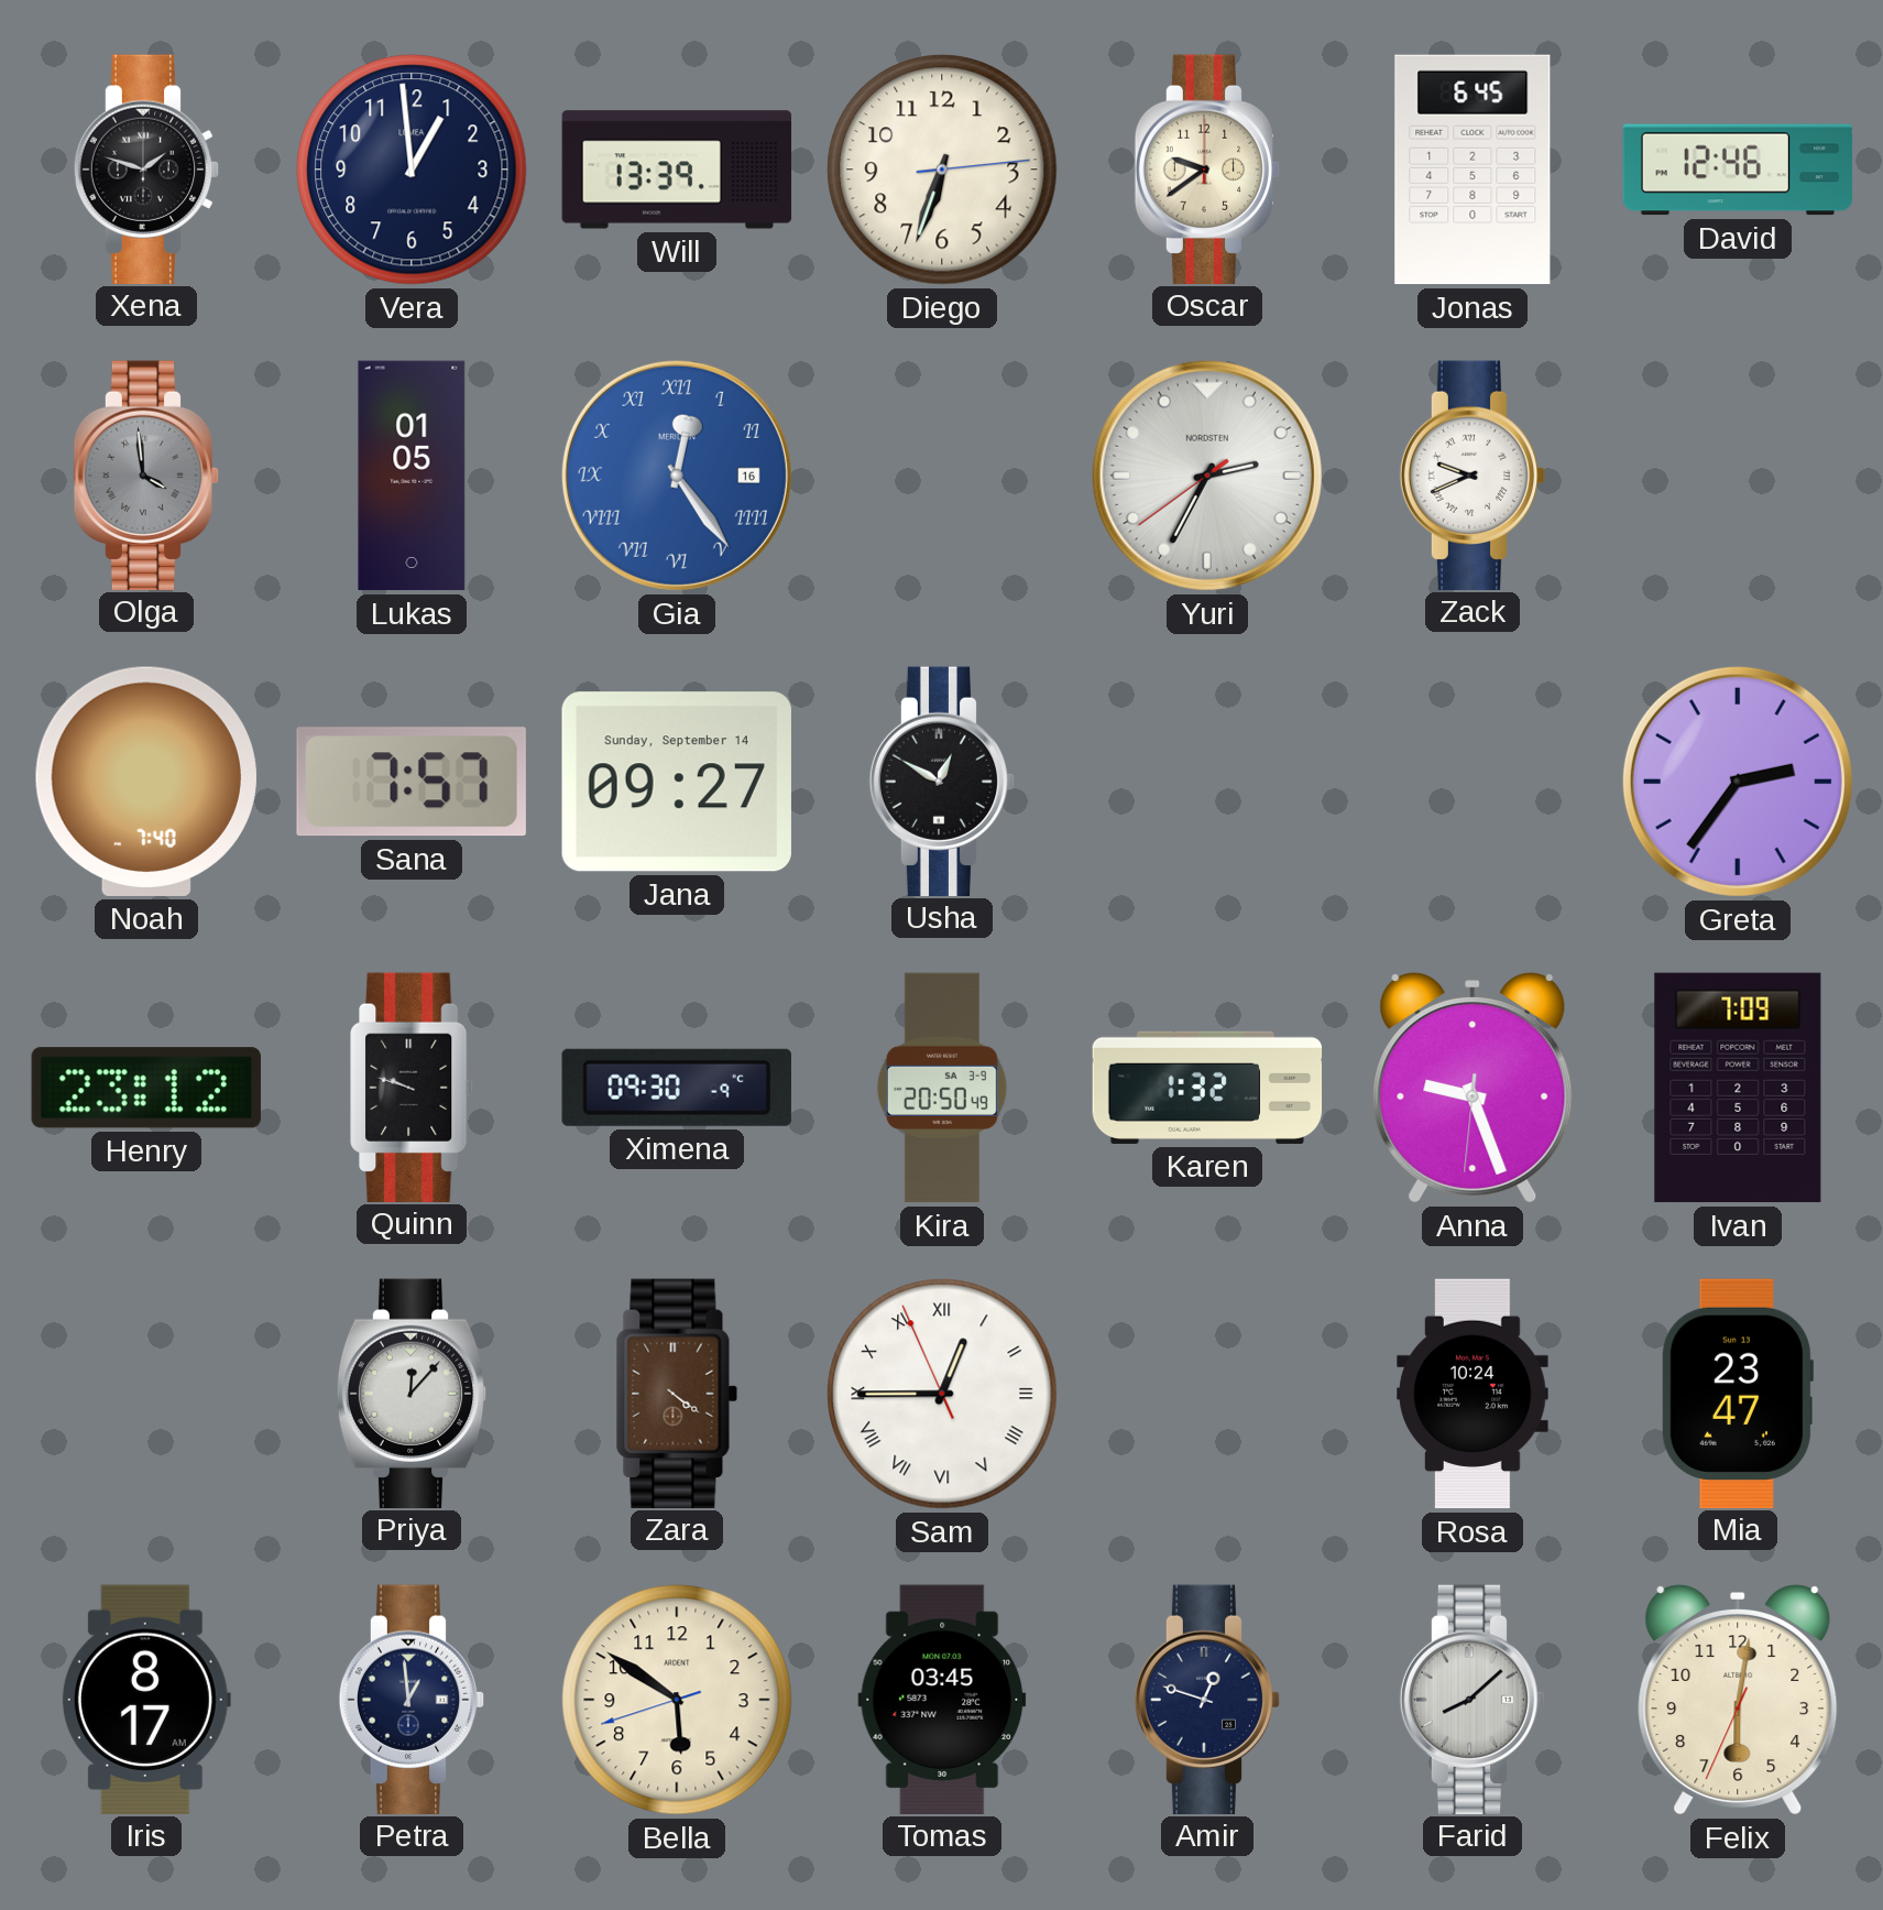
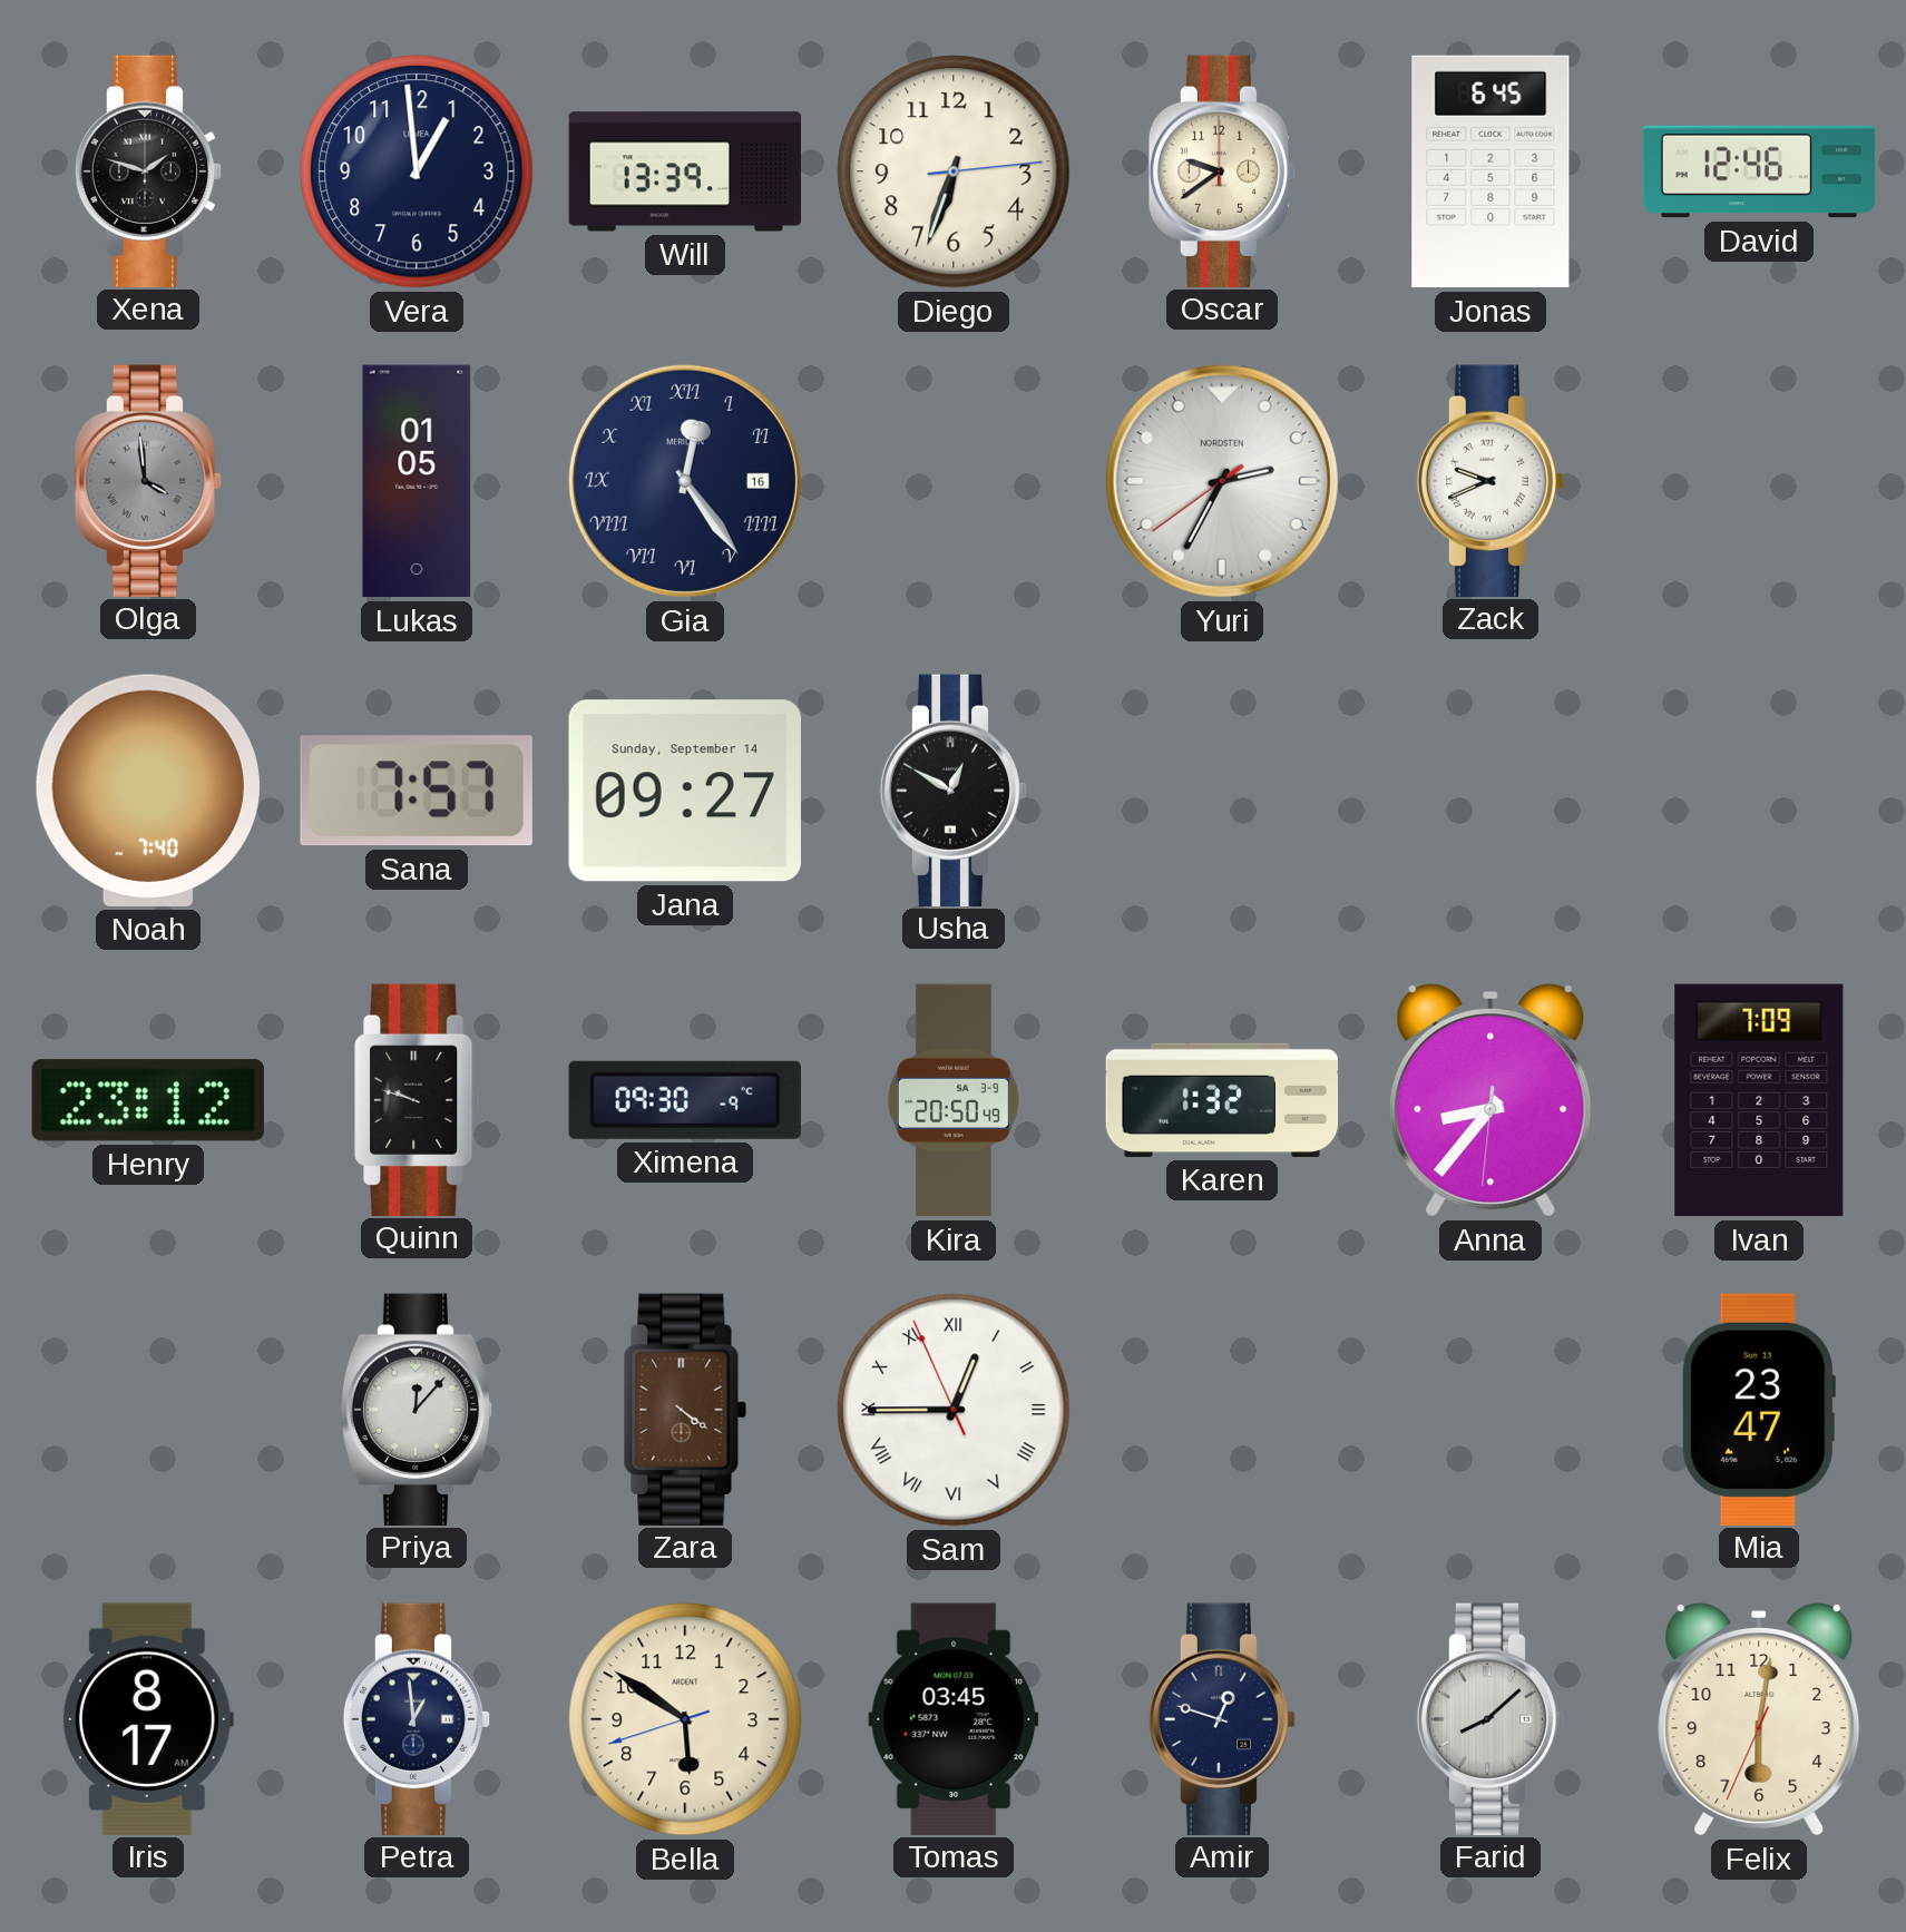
Gia dial: blue -> navy
Greta: 2:36 -> none
Anna: 9:26 -> 8:36
Rosa: 10:24 -> none
